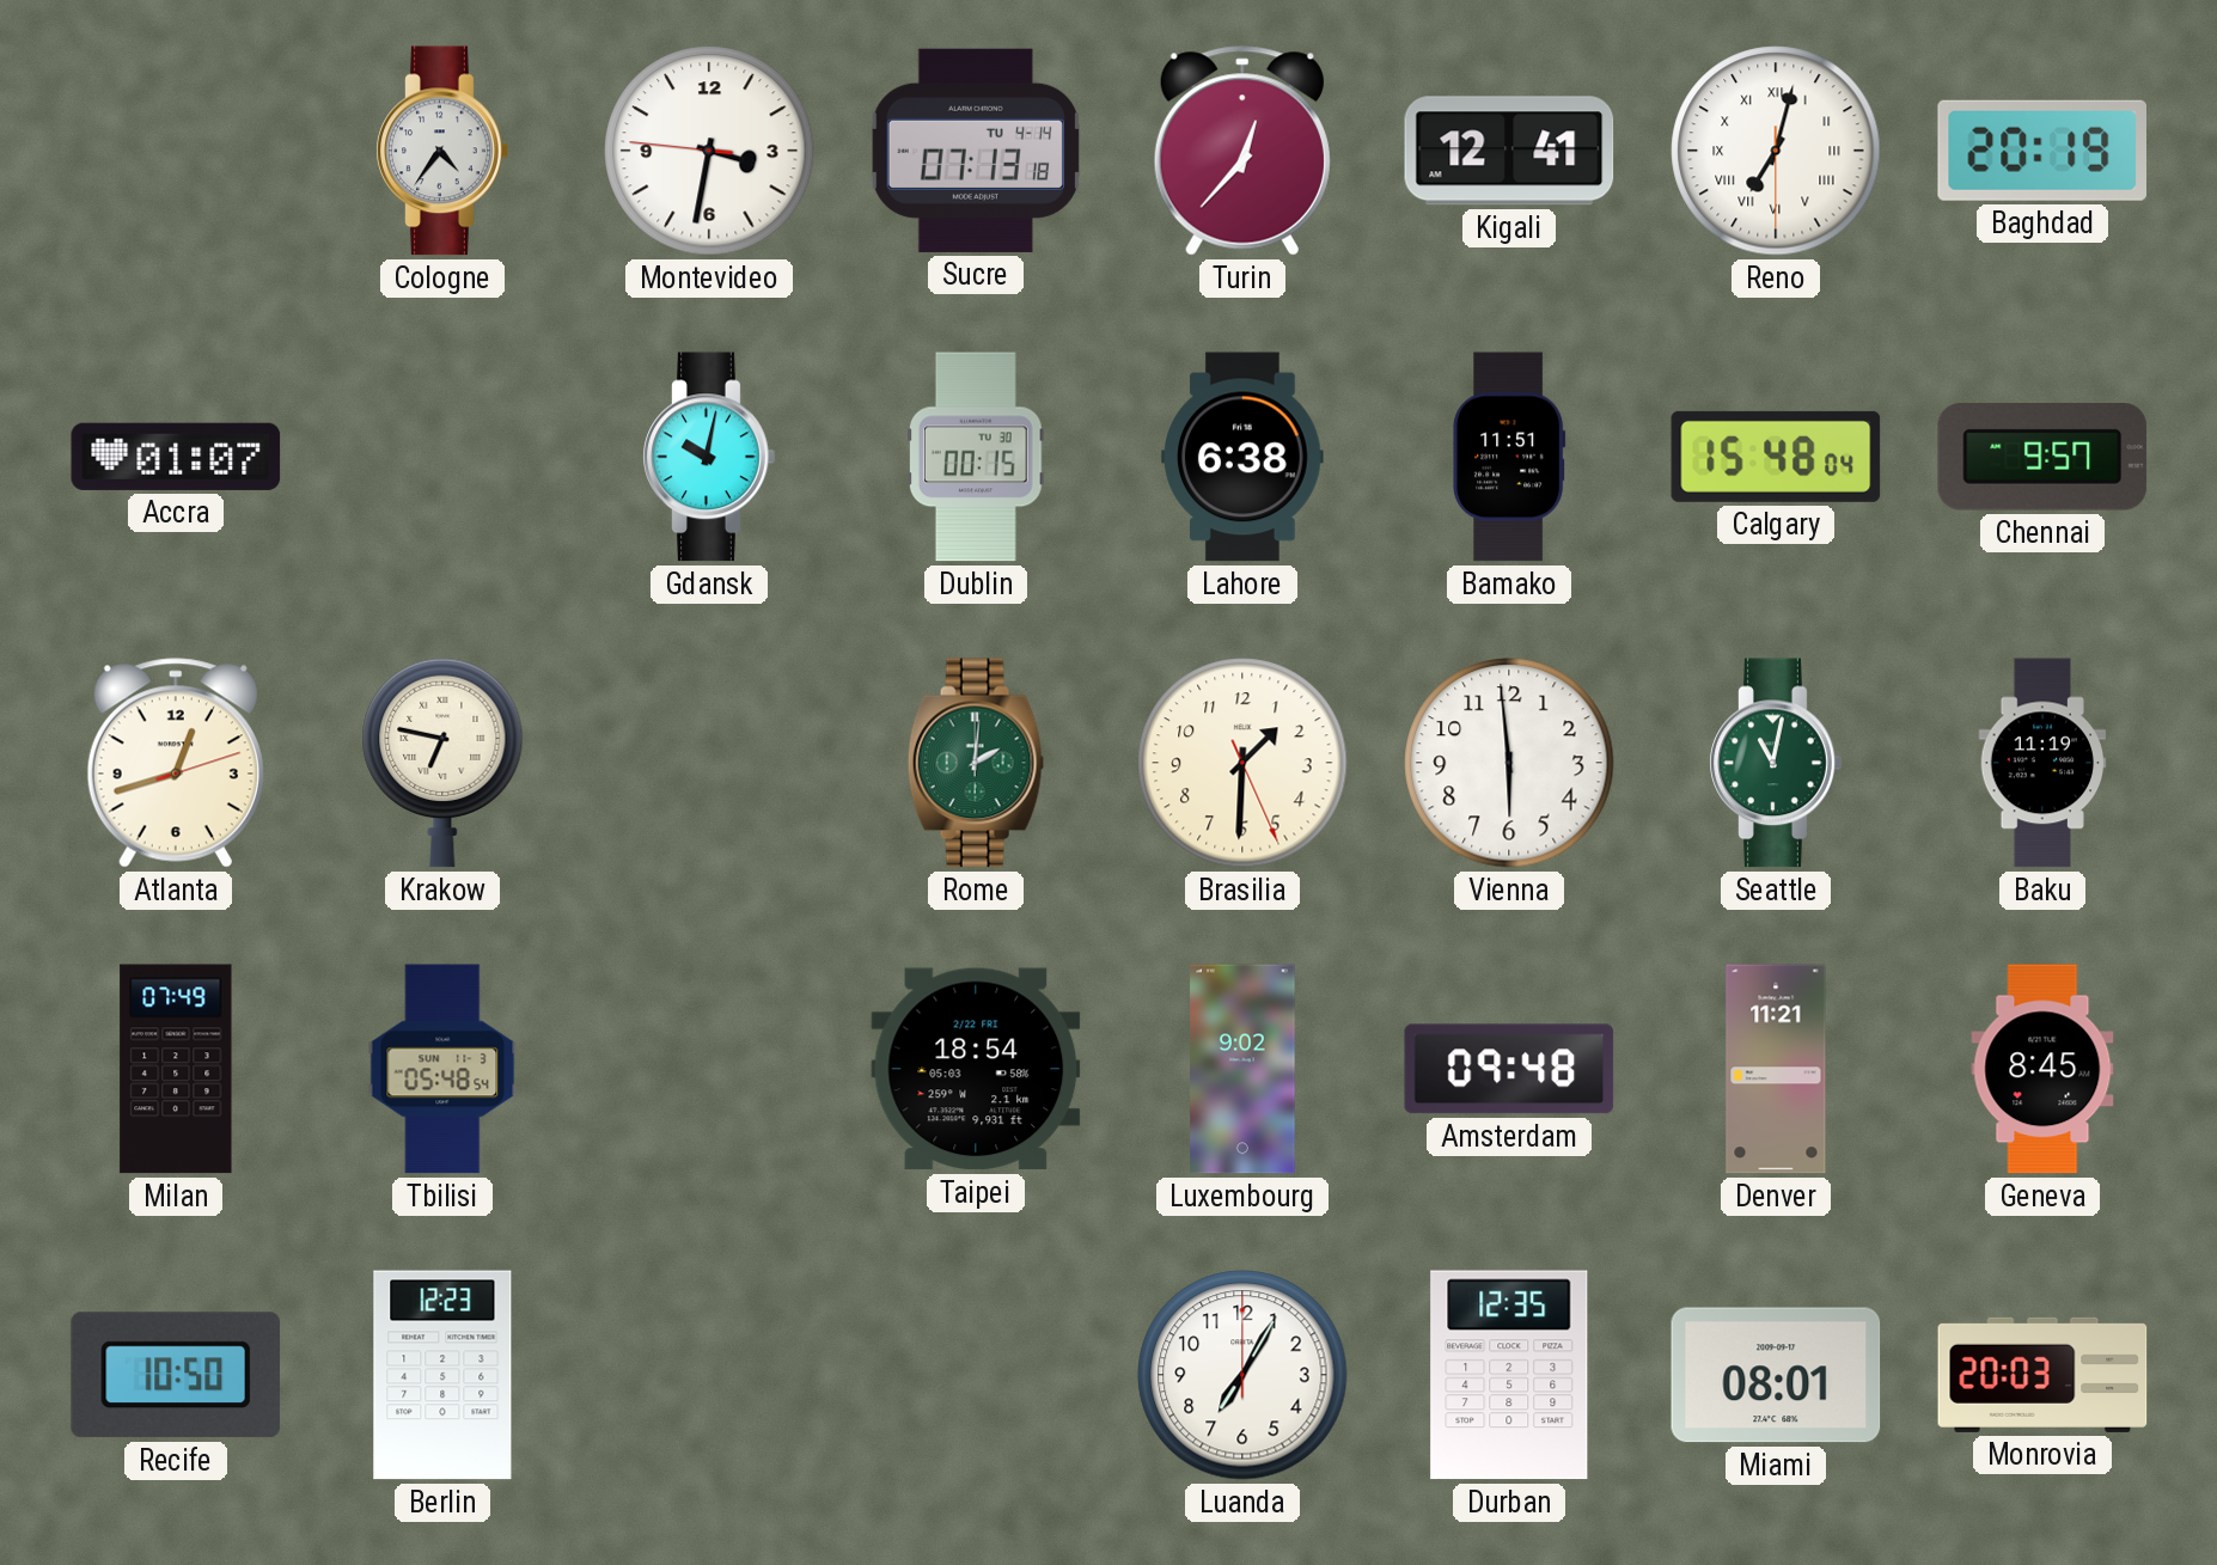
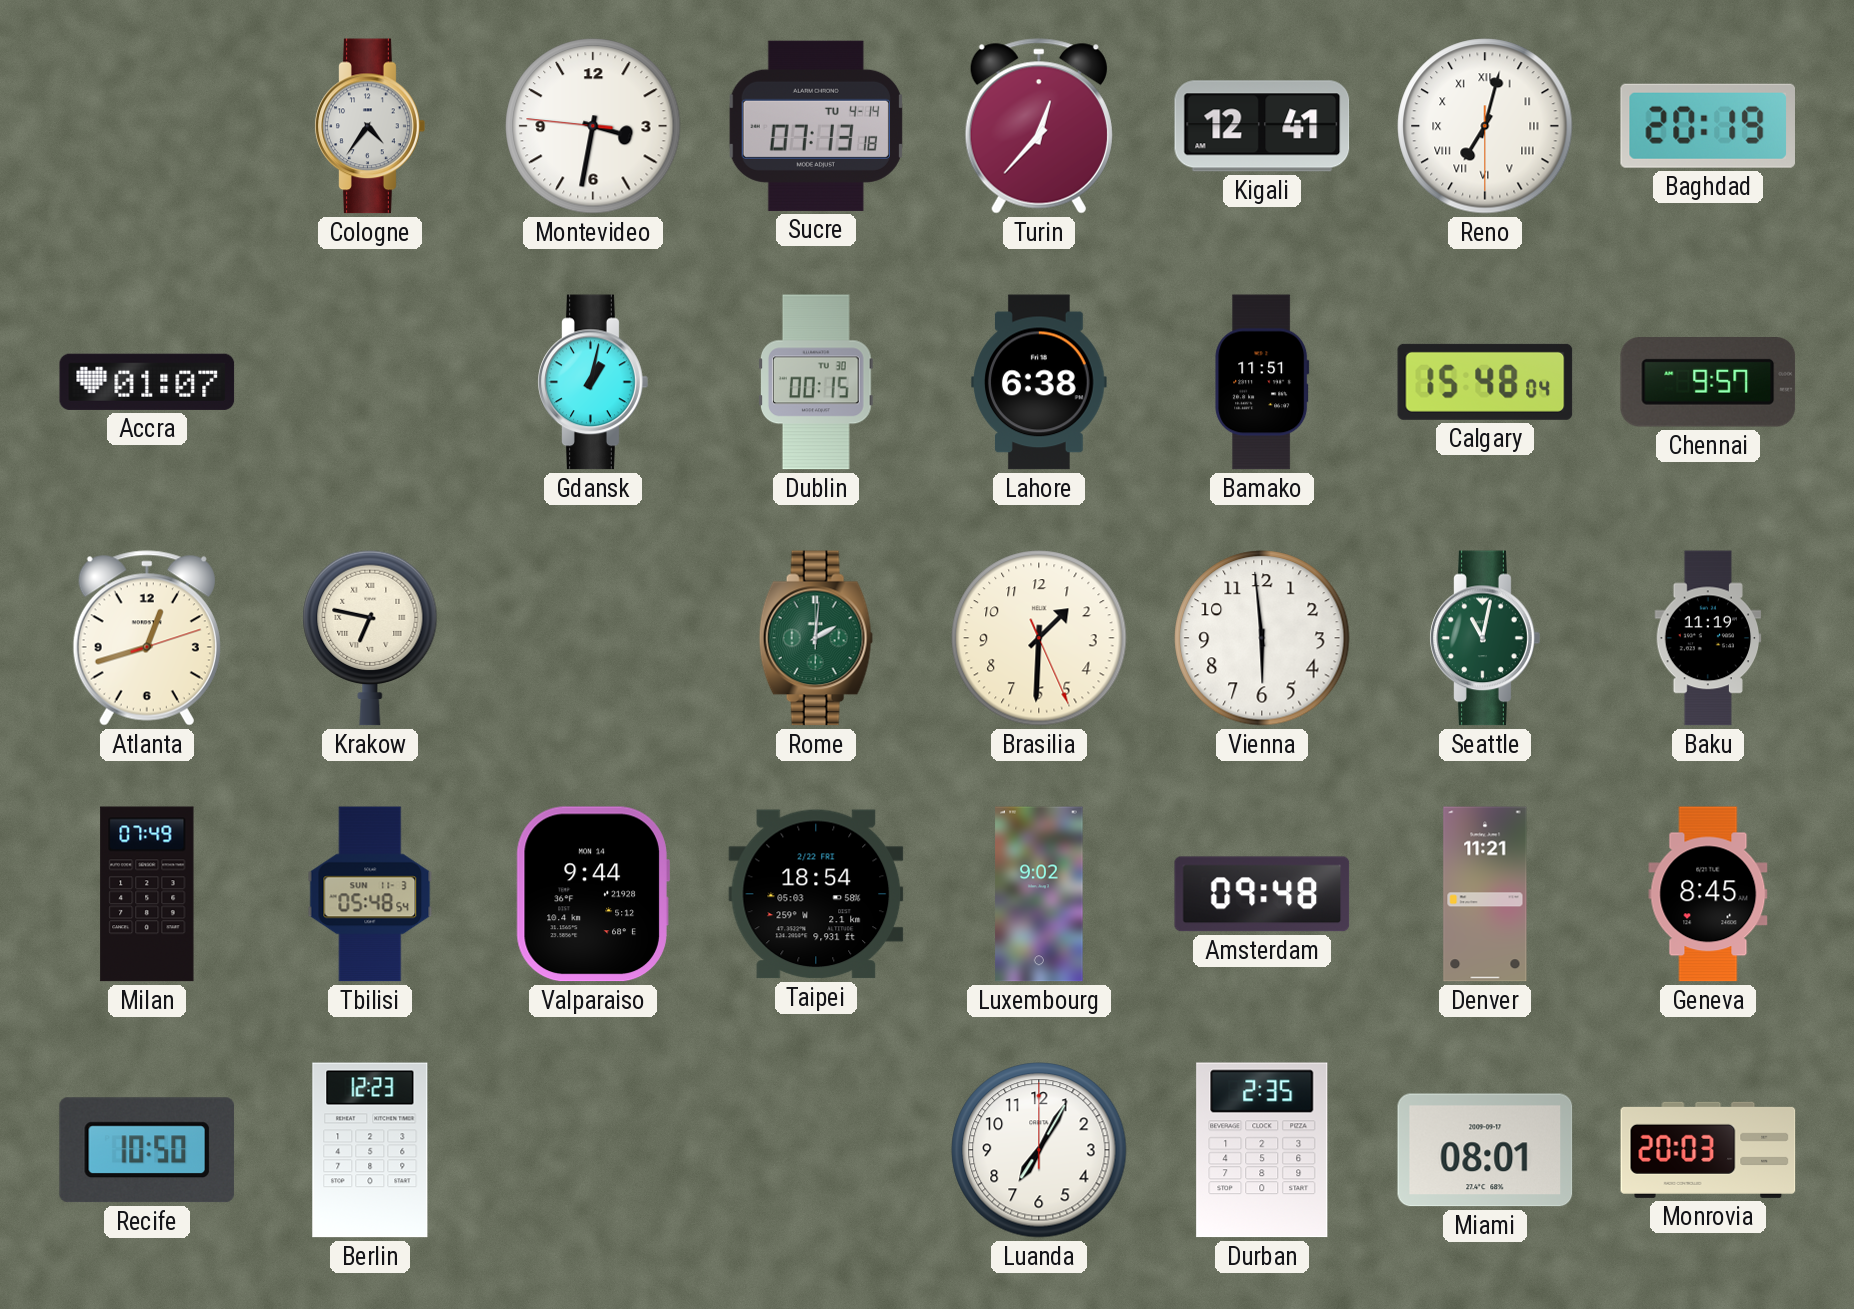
Gdansk: 10:02 -> 1:02
Valparaiso: none -> 9:44
Durban: 12:35 -> 2:35
